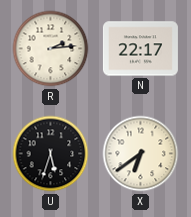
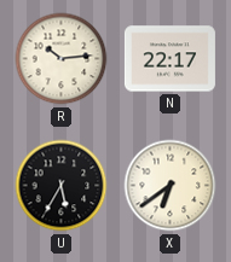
R: 2:14 -> 10:14
U: 5:33 -> 5:35
